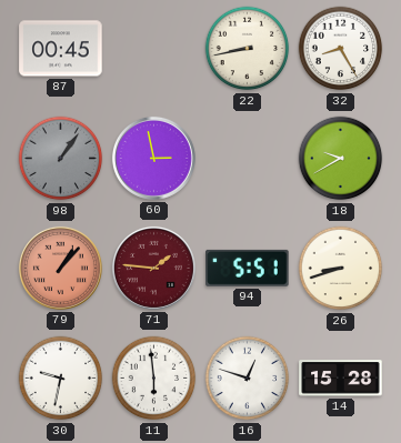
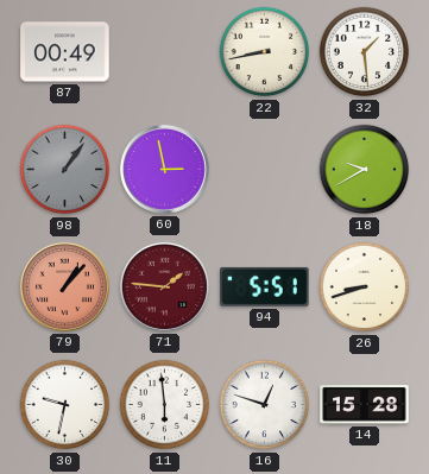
87: 00:45 -> 00:49
32: 8:25 -> 1:29
